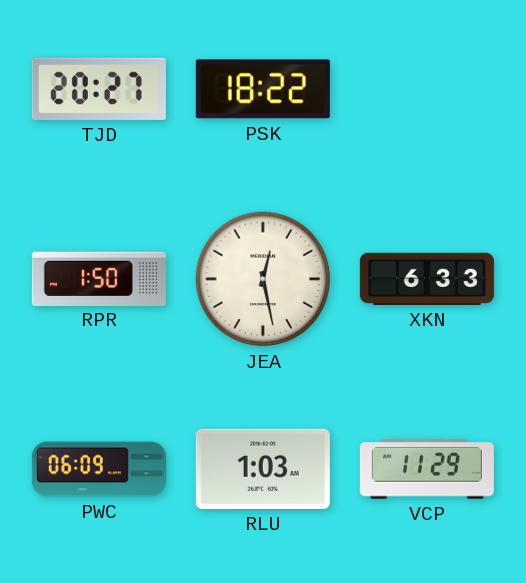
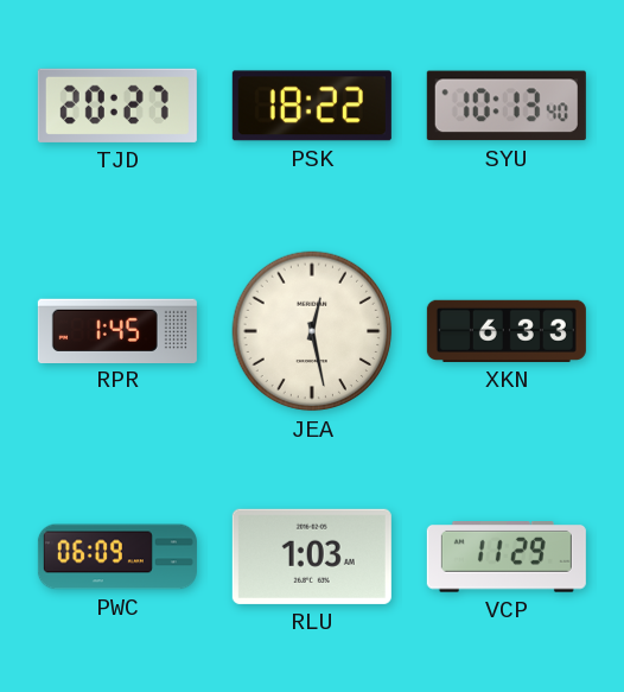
SYU: none -> 10:13
RPR: 1:50 -> 1:45
